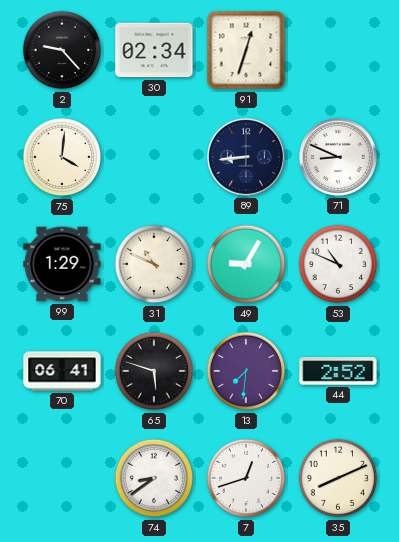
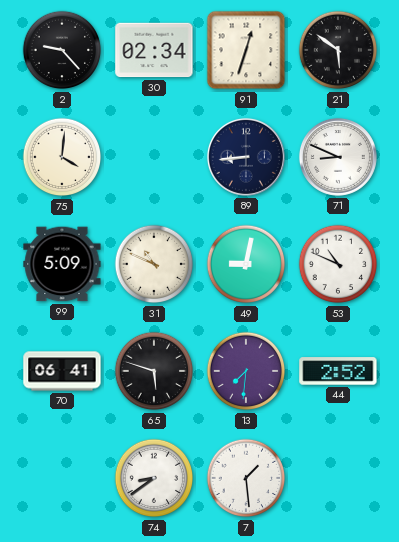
21: none -> 5:51
99: 1:29 -> 5:09
49: 9:05 -> 9:02
7: 12:42 -> 1:29
35: 8:11 -> none
